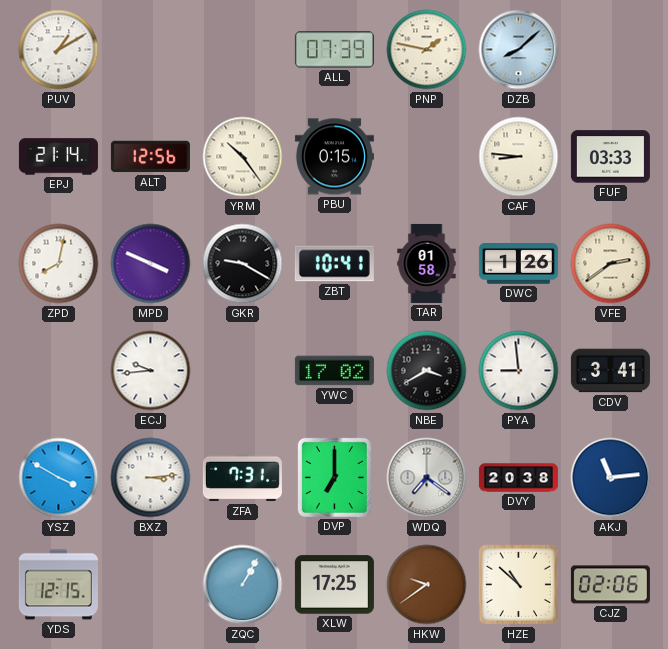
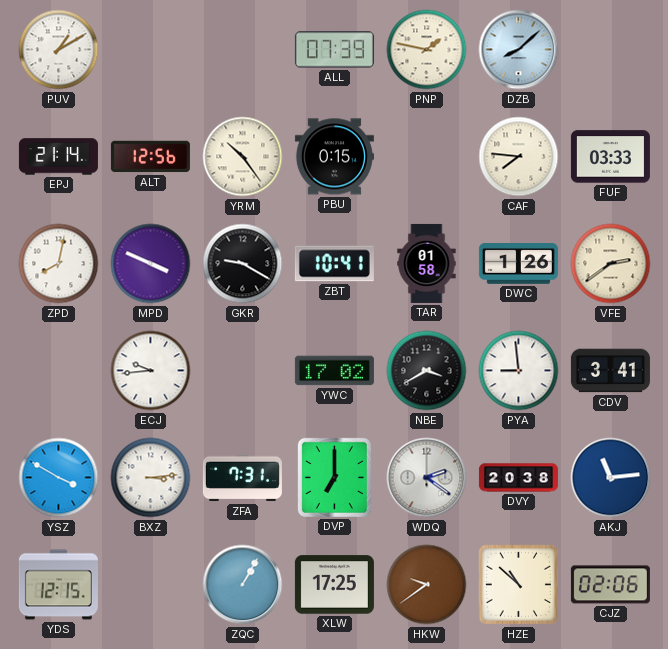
CAF: 8:46 -> 7:46
WDQ: 7:21 -> 2:21
